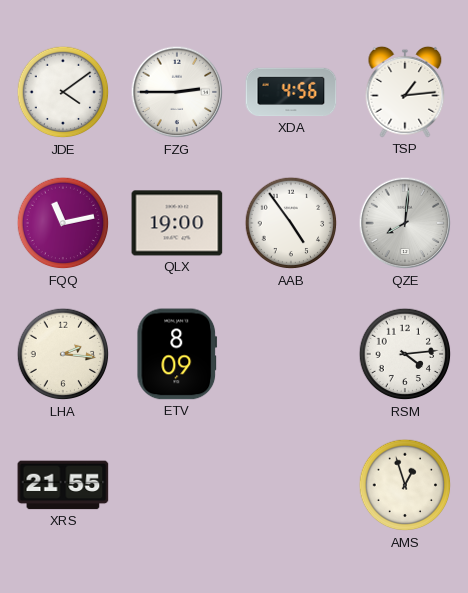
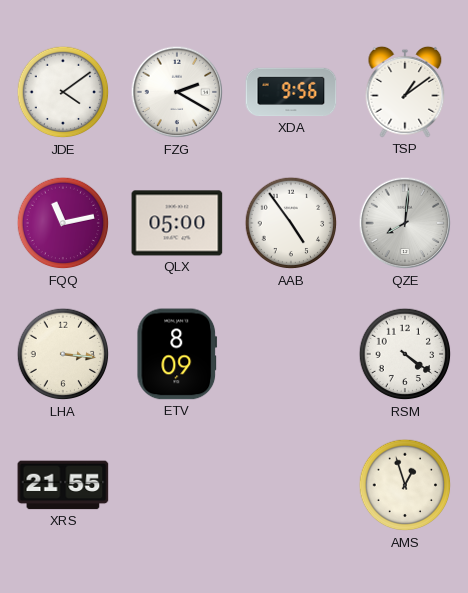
FZG: 2:45 -> 2:20
XDA: 4:56 -> 9:56
TSP: 1:14 -> 1:09
QLX: 19:00 -> 05:00
LHA: 2:16 -> 3:16
RSM: 4:14 -> 4:21
